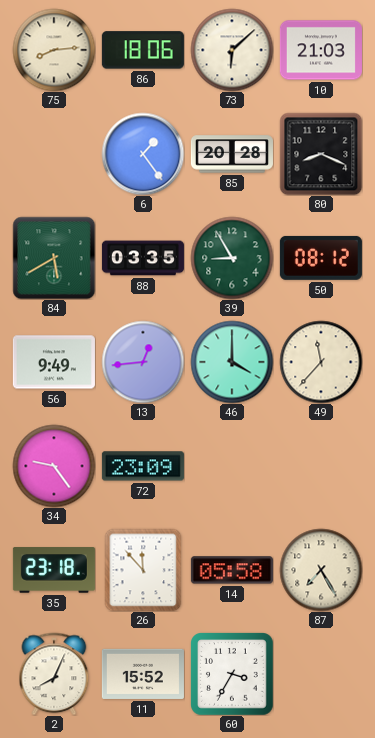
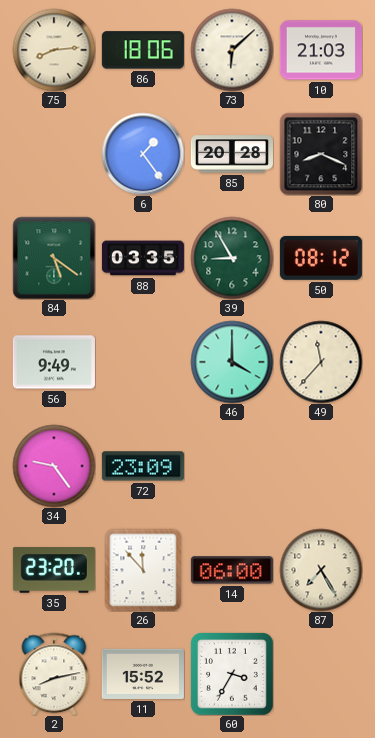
84: 5:40 -> 5:21
13: 12:44 -> none
35: 23:18 -> 23:20
14: 05:58 -> 06:00
2: 8:04 -> 8:13
